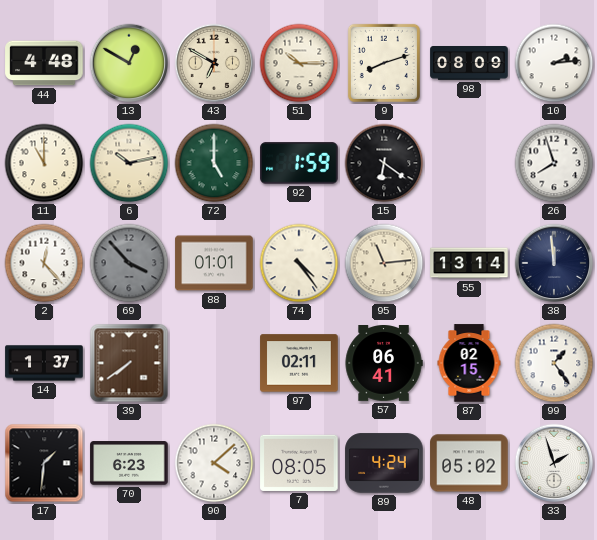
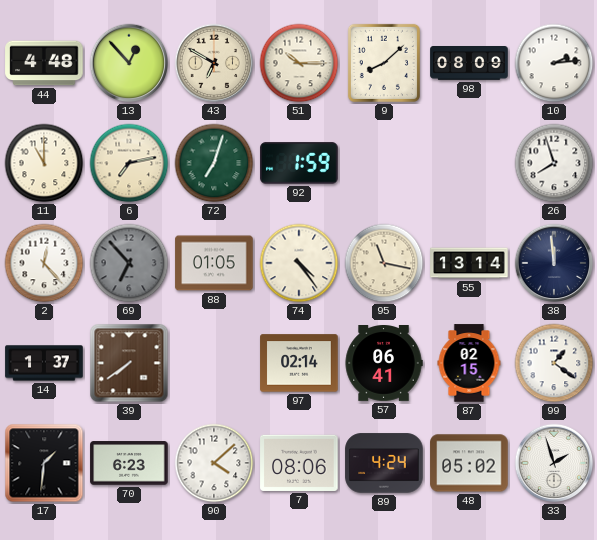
13: 12:50 -> 12:53
9: 8:12 -> 8:08
6: 10:13 -> 7:13
72: 5:00 -> 7:03
15: 6:21 -> none
69: 3:53 -> 6:53
88: 01:01 -> 01:05
95: 11:14 -> 11:17
97: 02:11 -> 02:14
99: 1:24 -> 1:21
7: 08:05 -> 08:06
